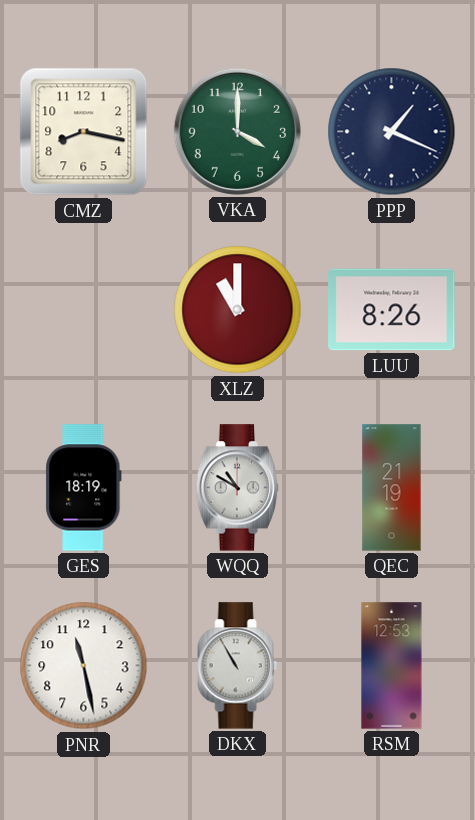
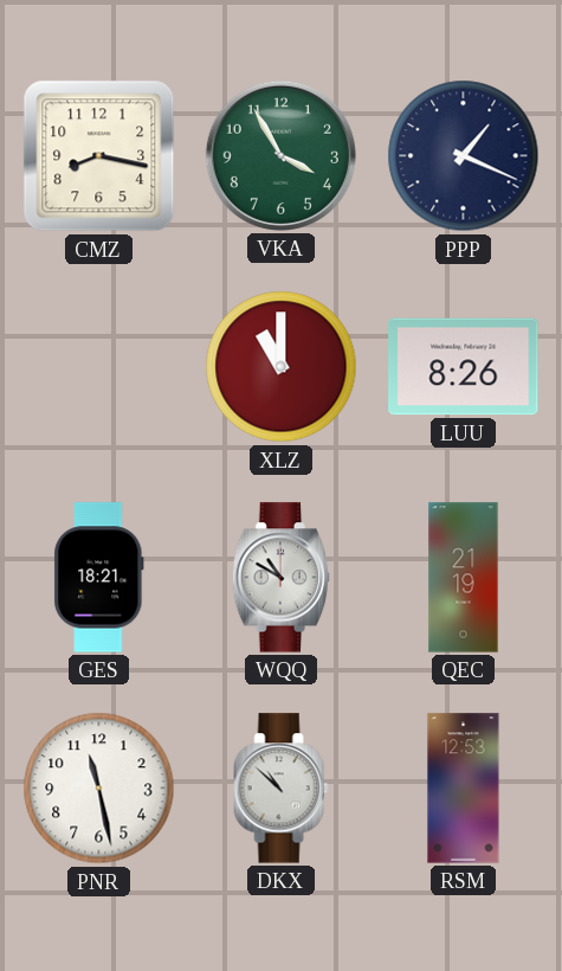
VKA: 4:00 -> 3:55
GES: 18:19 -> 18:21
DKX: 10:55 -> 10:52
